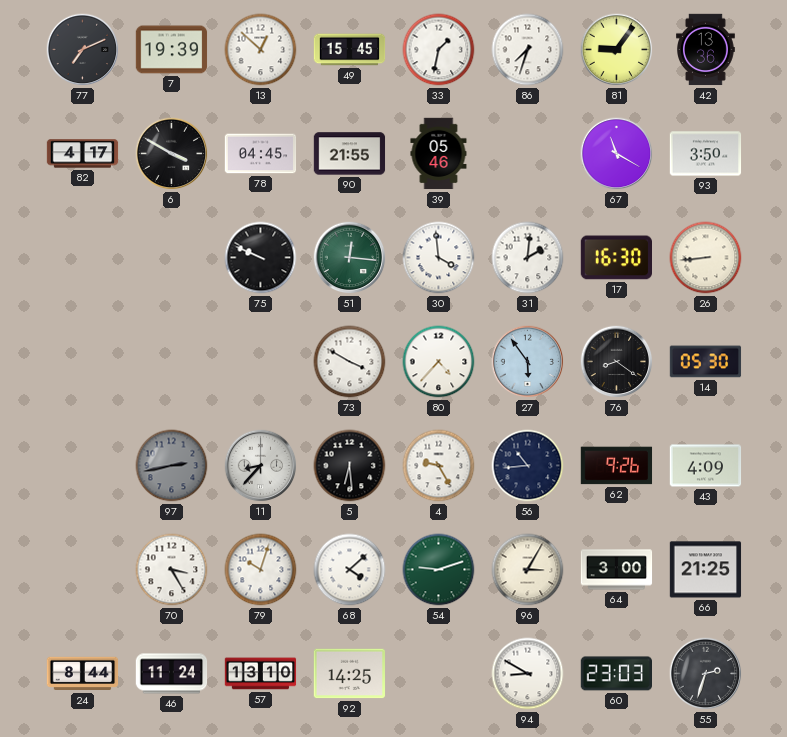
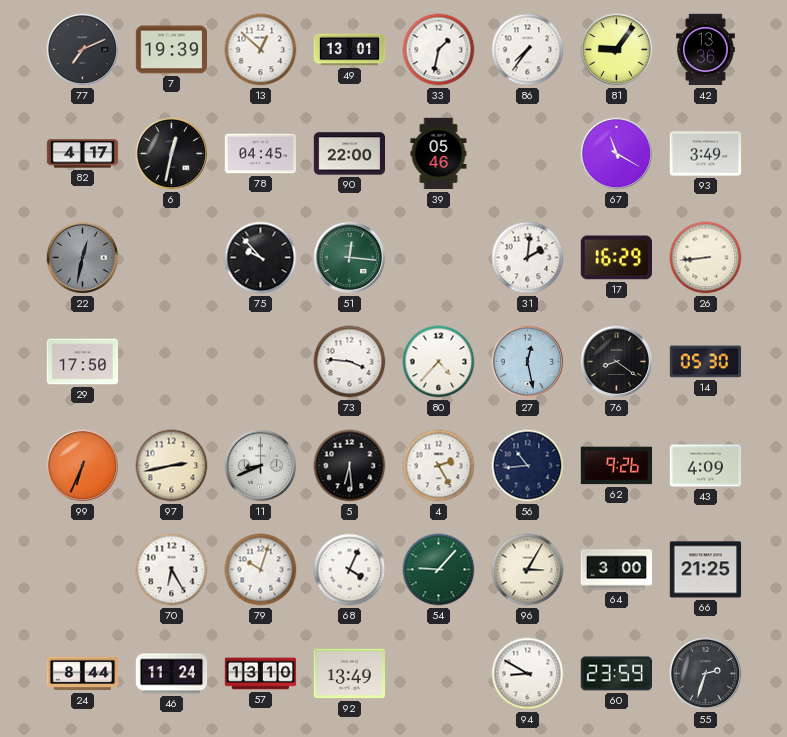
49: 15:45 -> 13:01
86: 7:33 -> 7:36
6: 3:50 -> 12:32
90: 21:55 -> 22:00
93: 3:50 -> 3:49
22: none -> 12:32
75: 9:49 -> 9:53
30: 3:59 -> none
17: 16:30 -> 16:29
29: none -> 17:50
73: 3:50 -> 3:46
27: 5:54 -> 12:28
99: none -> 6:34
97 dial: grey -> cream
11: 8:37 -> 8:41
4: 9:25 -> 2:25
70: 3:25 -> 6:25
68: 4:08 -> 4:04
54: 9:12 -> 9:07
92: 14:25 -> 13:49
60: 23:03 -> 23:59
